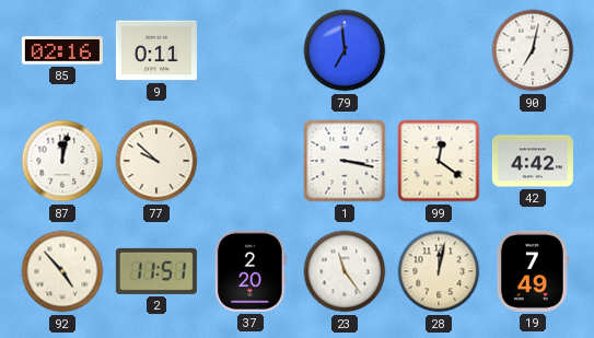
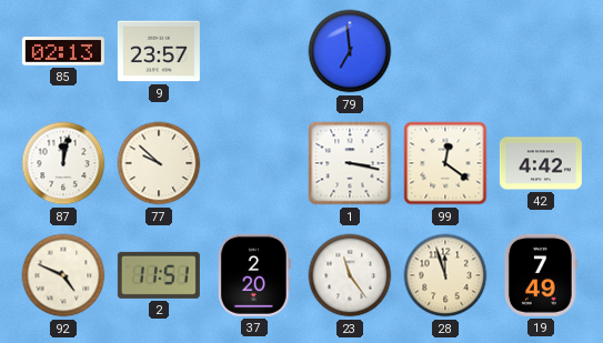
85: 02:16 -> 02:13
9: 0:11 -> 23:57
90: 7:02 -> none
92: 4:53 -> 4:49
28: 12:02 -> 11:57
